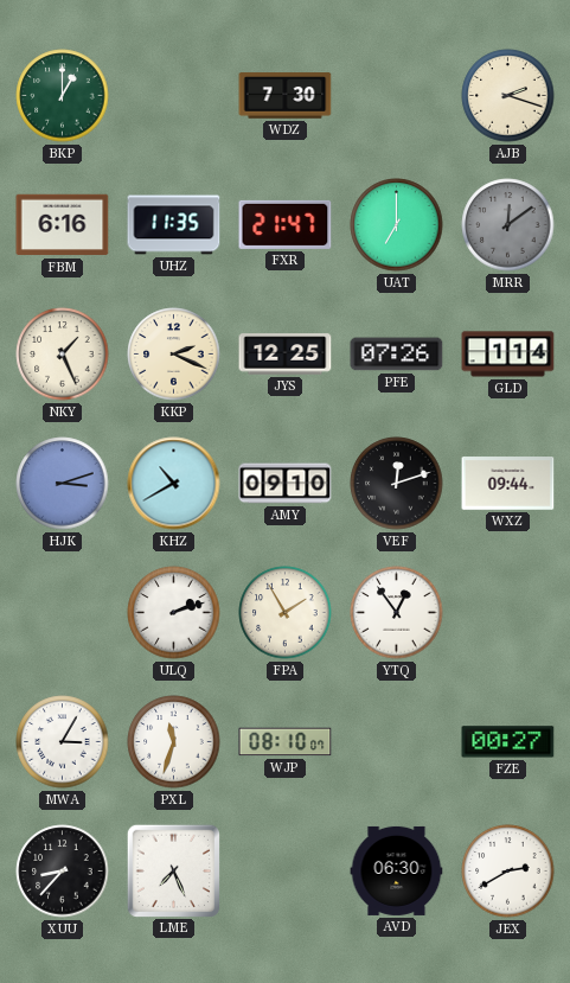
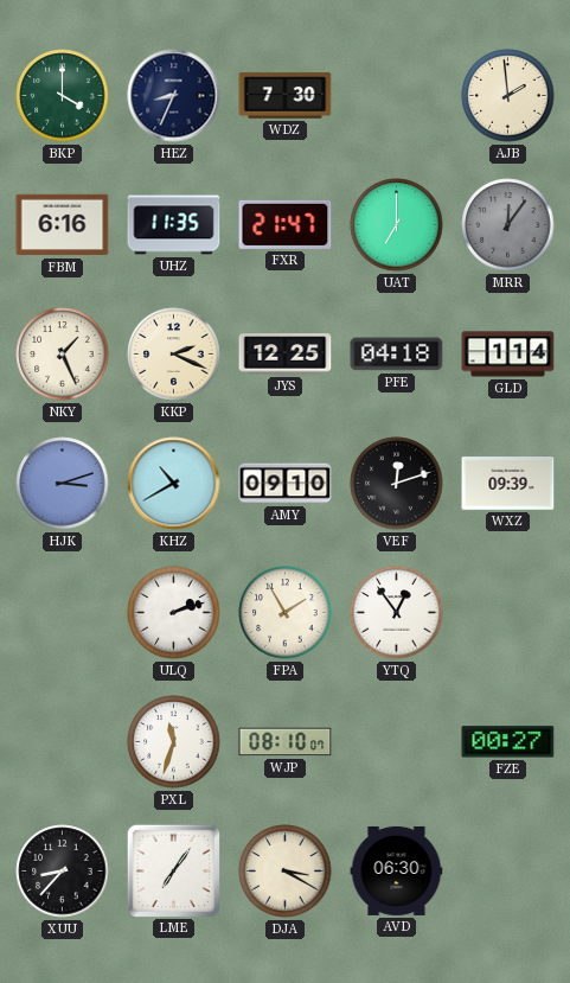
BKP: 1:00 -> 4:00
HEZ: none -> 8:34
AJB: 2:18 -> 1:59
MRR: 12:09 -> 12:06
PFE: 07:26 -> 04:18
WXZ: 09:44 -> 09:39
MWA: 3:05 -> none
LME: 7:26 -> 7:06
DJA: none -> 3:20
JEX: 2:40 -> none
